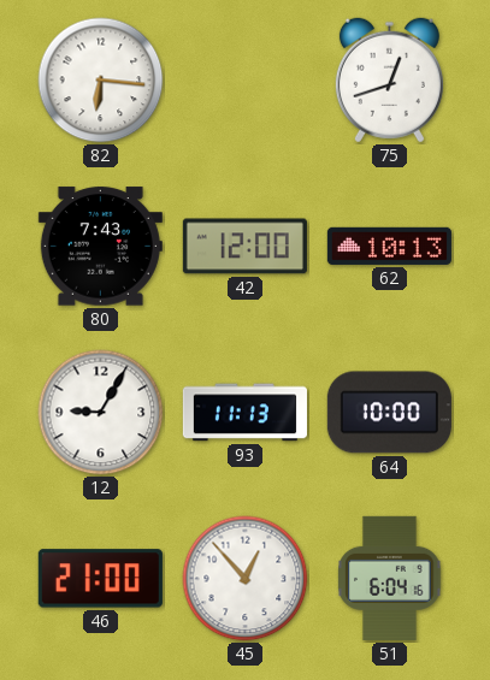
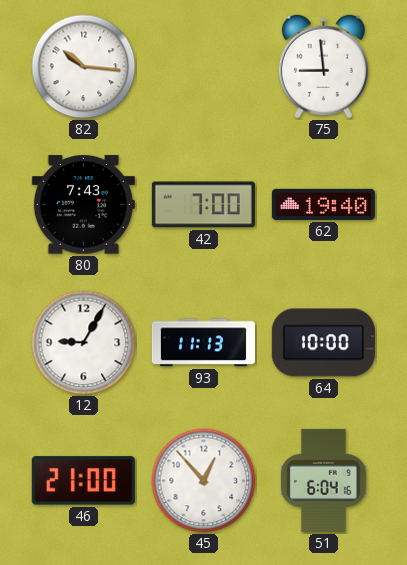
82: 6:16 -> 10:16
75: 12:42 -> 8:59
42: 12:00 -> 7:00
62: 10:13 -> 19:40
